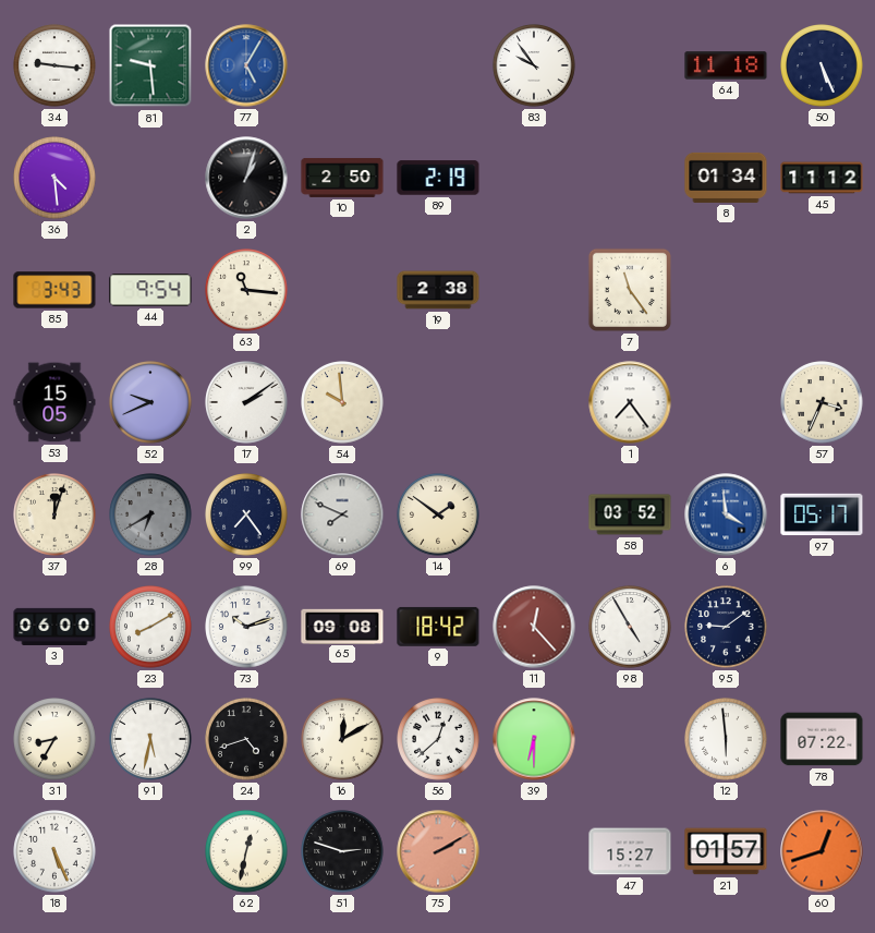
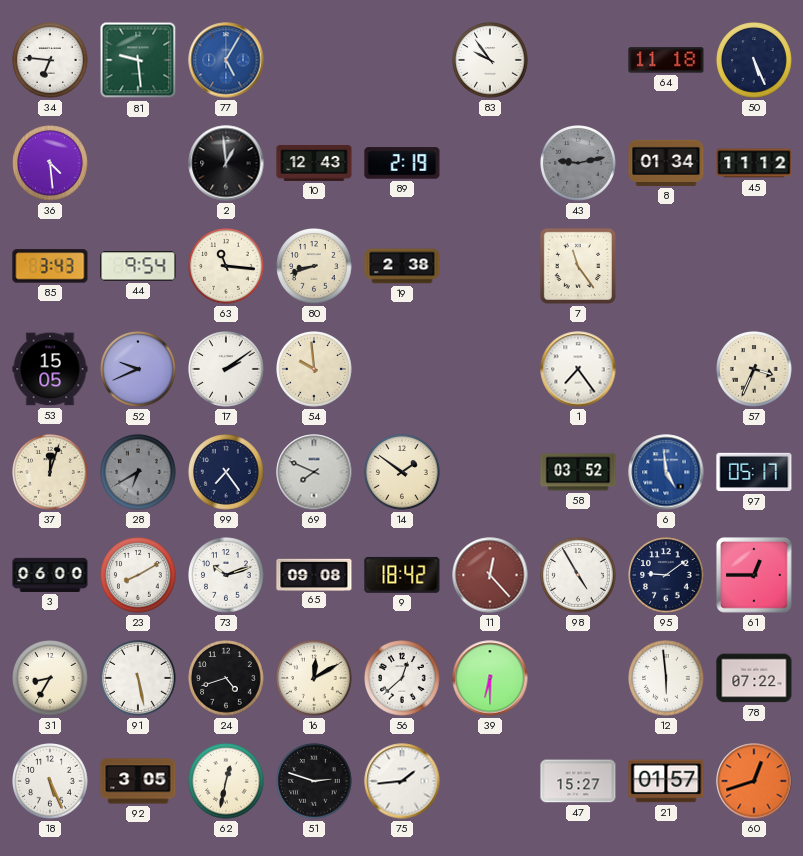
34: 9:16 -> 6:46
2: 1:03 -> 12:59
10: 2:50 -> 12:43
43: none -> 9:13
80: none -> 8:42
6: 3:59 -> 4:59
61: none -> 12:45
91: 5:32 -> 5:28
92: none -> 3:05
75: 2:10 -> 1:44
75 dial: salmon -> white
